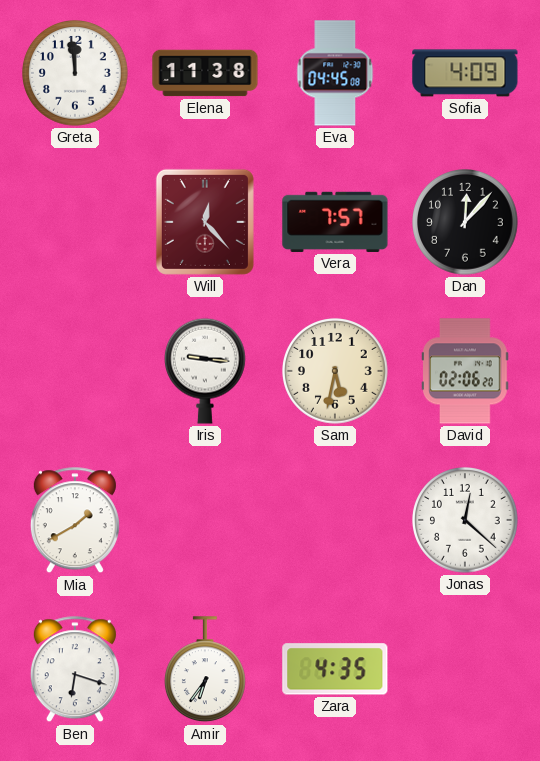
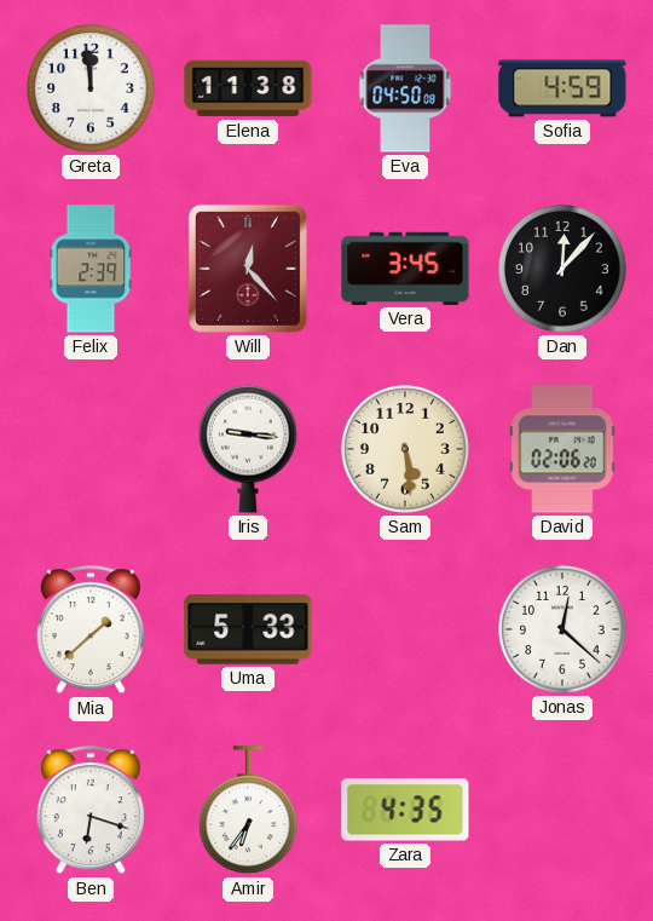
Eva: 04:45 -> 04:50
Sofia: 4:09 -> 4:59
Felix: none -> 2:39
Vera: 7:57 -> 3:45
Sam: 5:32 -> 5:29
Mia: 1:40 -> 1:38
Uma: none -> 5:33
